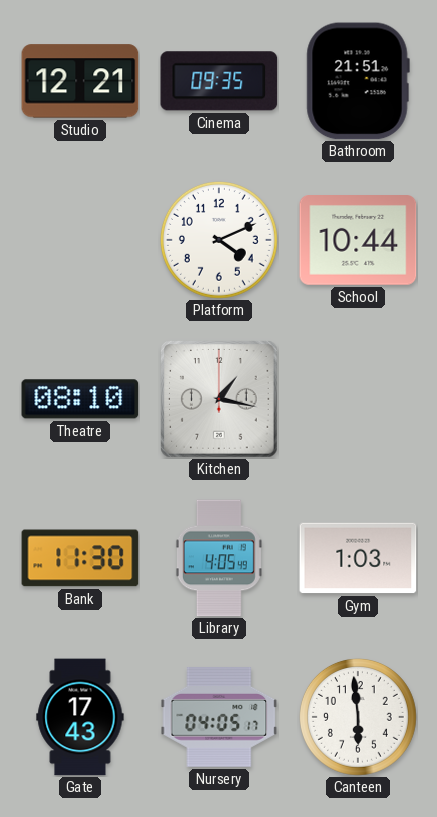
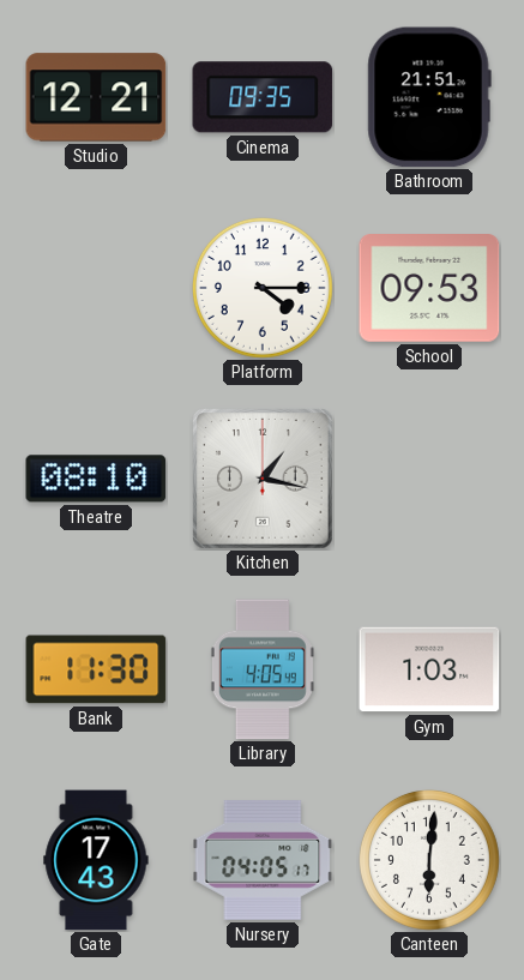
Platform: 4:11 -> 4:15
School: 10:44 -> 09:53
Canteen: 5:59 -> 6:01
